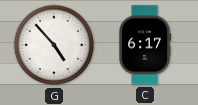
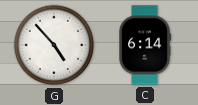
C: 6:17 -> 6:14
